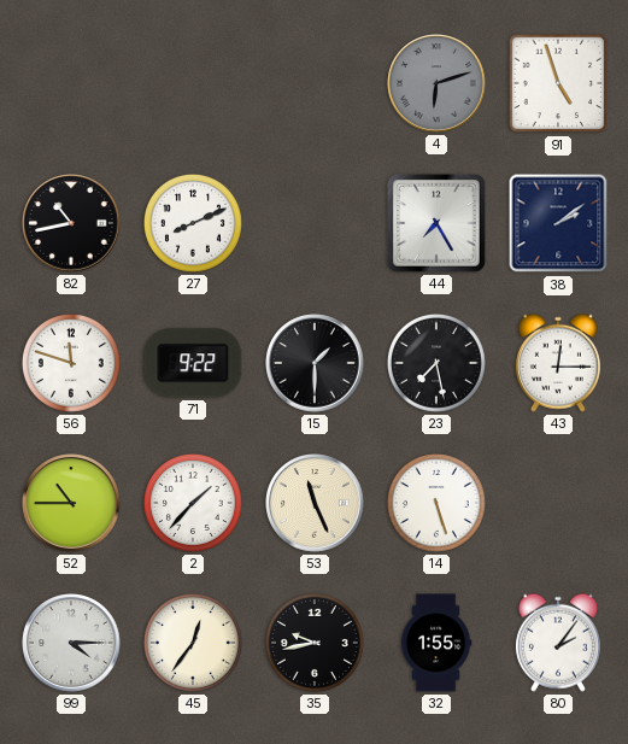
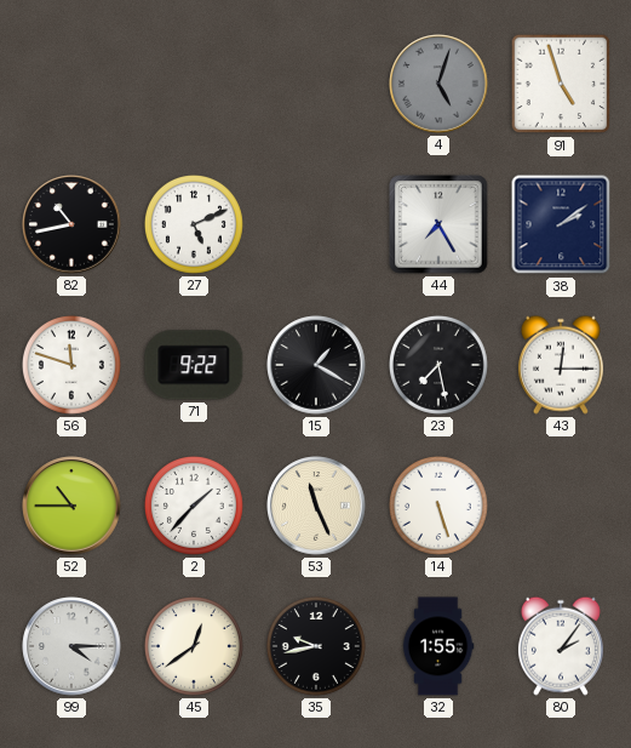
4: 6:12 -> 5:03
27: 8:11 -> 5:11
15: 1:30 -> 1:20
45: 12:36 -> 12:39
